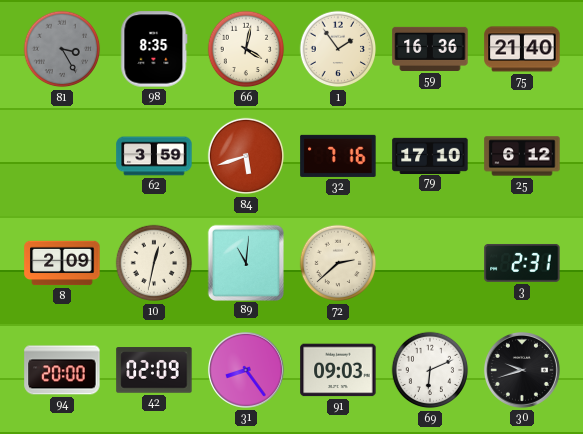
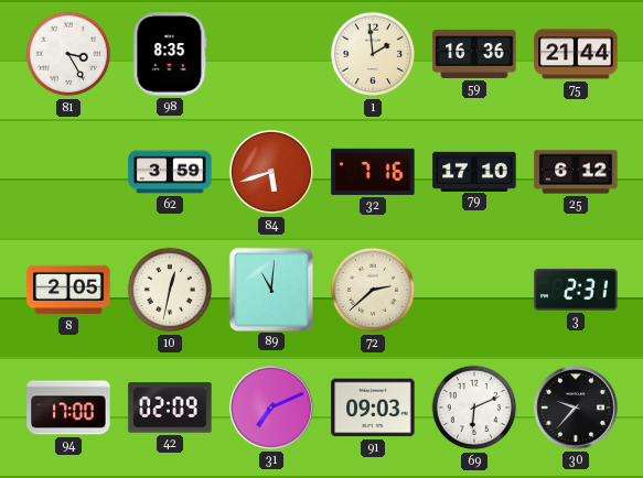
81 dial: grey -> white
66: 4:02 -> none
1: 1:54 -> 1:59
75: 21:40 -> 21:44
8: 2:09 -> 2:05
94: 20:00 -> 17:00
31: 8:24 -> 7:11
30: 9:42 -> 9:37
